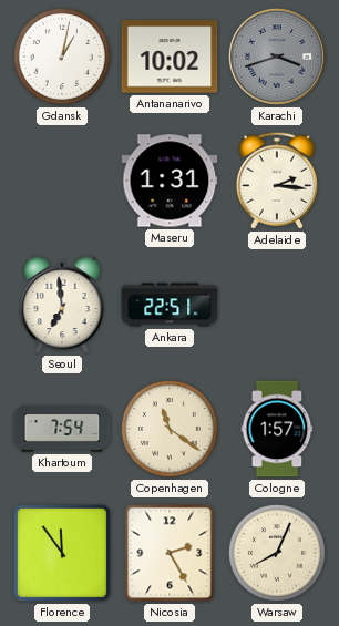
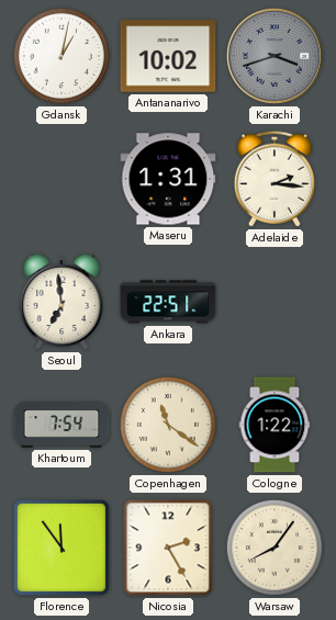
Cologne: 1:57 -> 1:22
Warsaw: 8:04 -> 8:06
